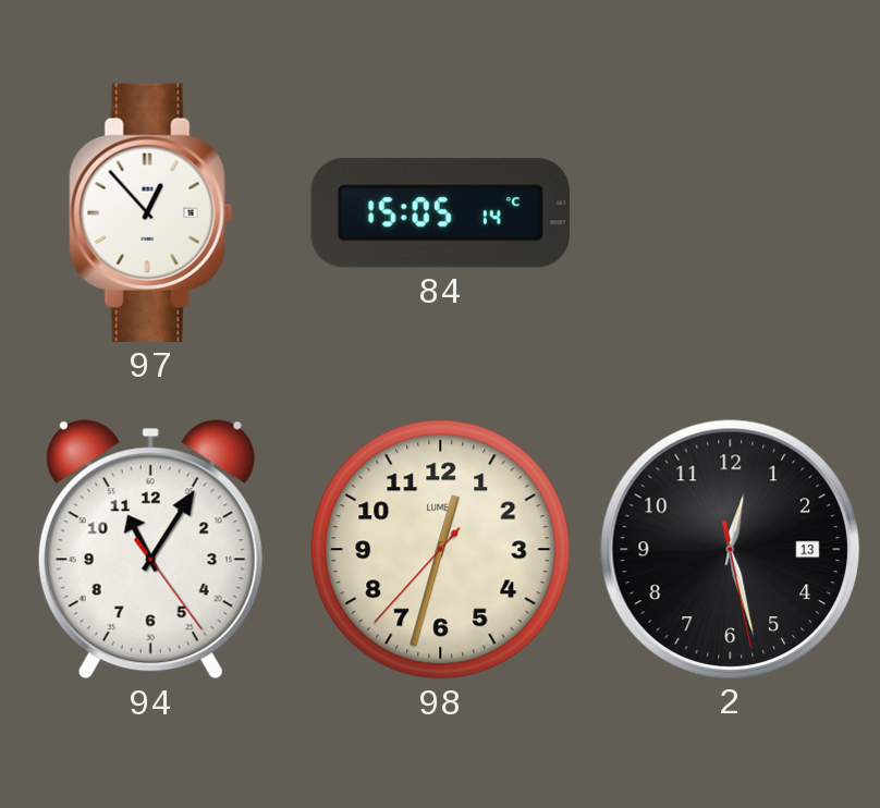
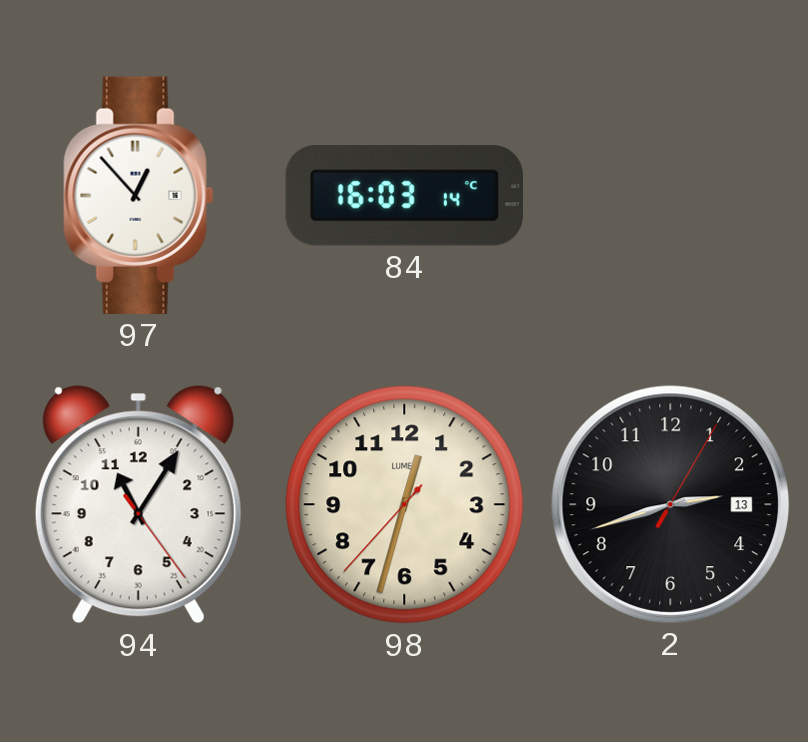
84: 15:05 -> 16:03
2: 12:27 -> 2:42
